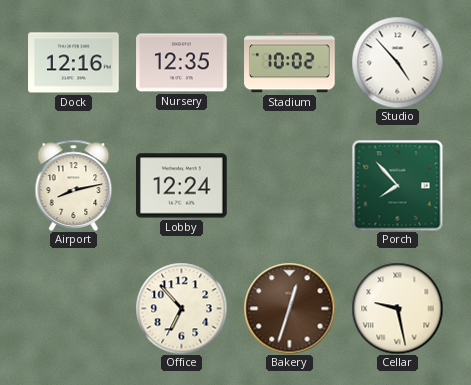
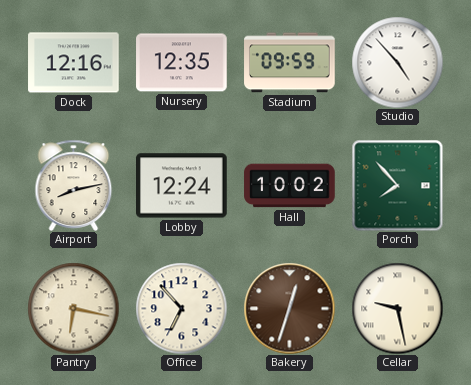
Stadium: 10:02 -> 09:59
Hall: none -> 10:02
Pantry: none -> 6:17
